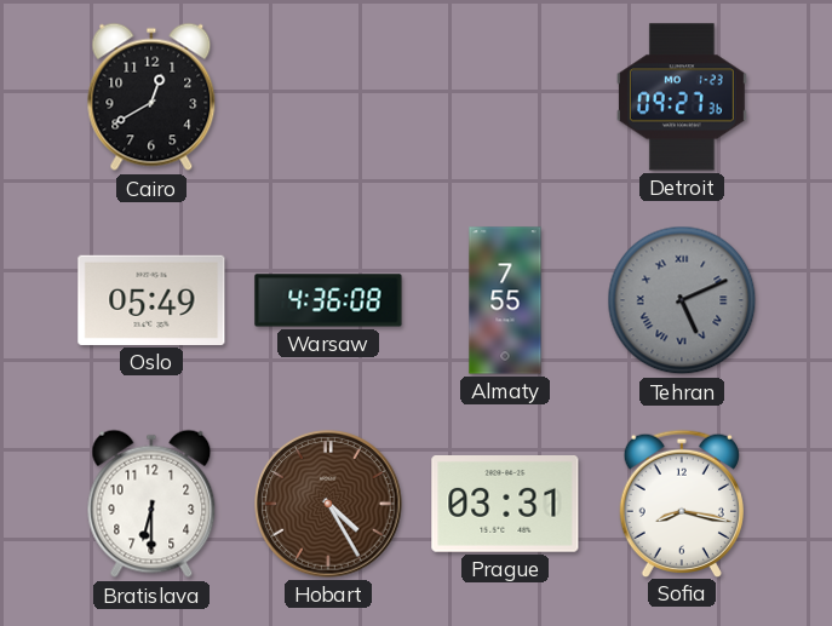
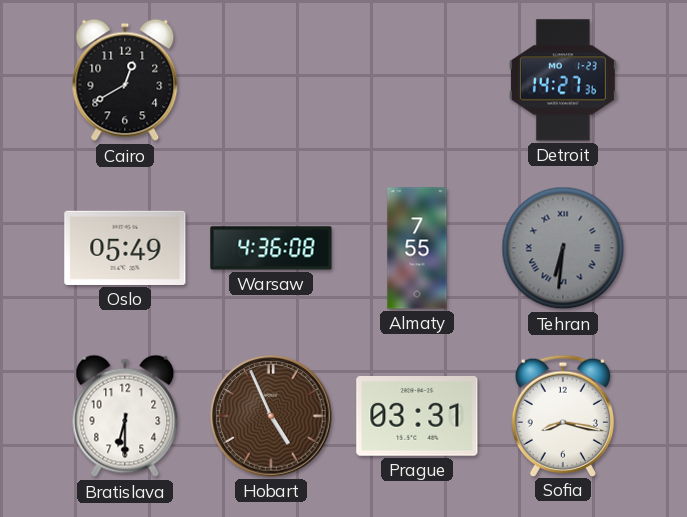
Detroit: 09:27 -> 14:27
Tehran: 5:11 -> 6:31
Hobart: 4:25 -> 4:56
